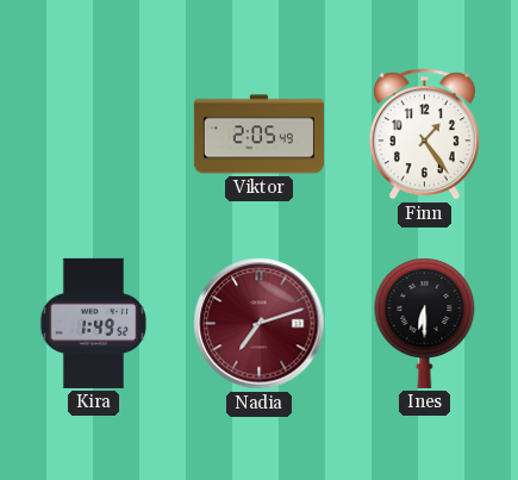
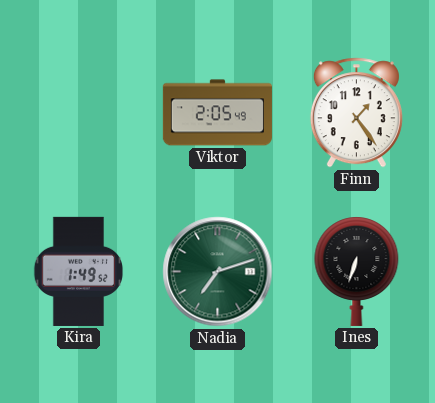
Nadia dial: burgundy -> green
Ines: 6:30 -> 6:33
